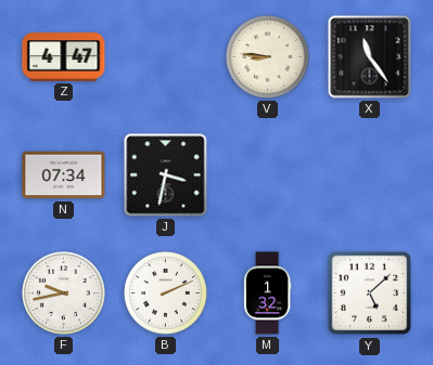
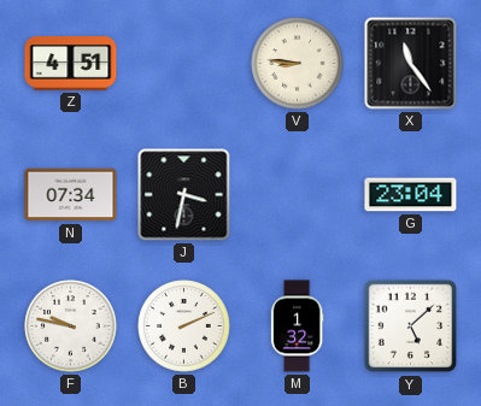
Z: 4:47 -> 4:51
G: none -> 23:04
F: 9:43 -> 9:47
